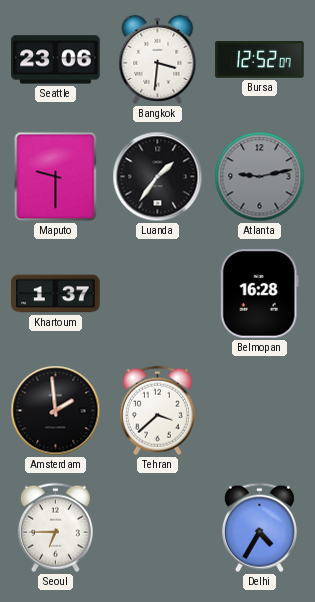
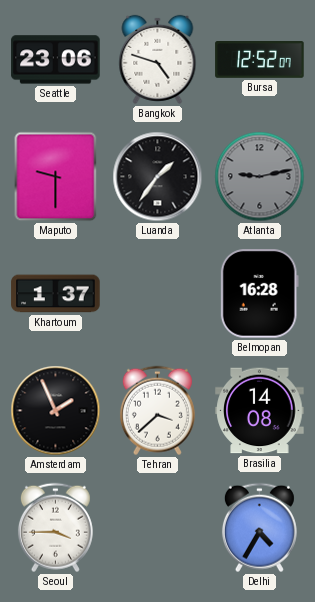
Bangkok: 3:31 -> 4:48
Amsterdam: 1:59 -> 1:56
Brasilia: none -> 14:08
Seoul: 6:45 -> 3:45
